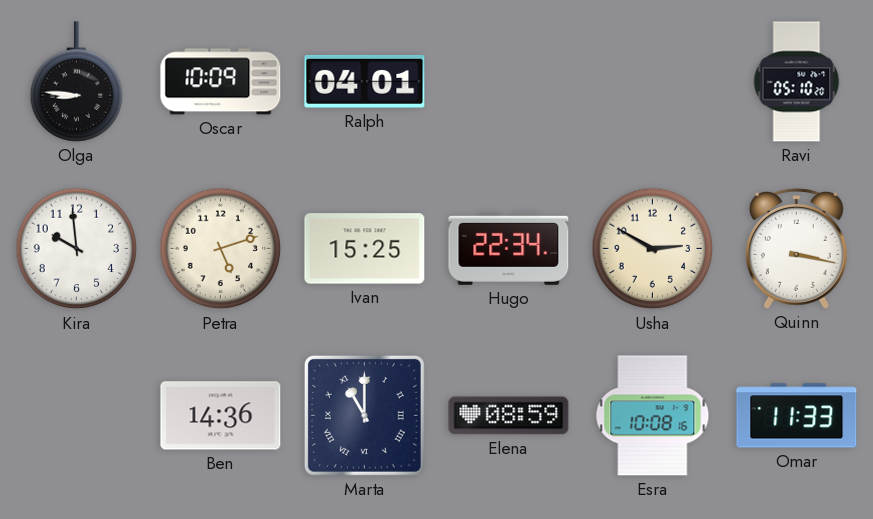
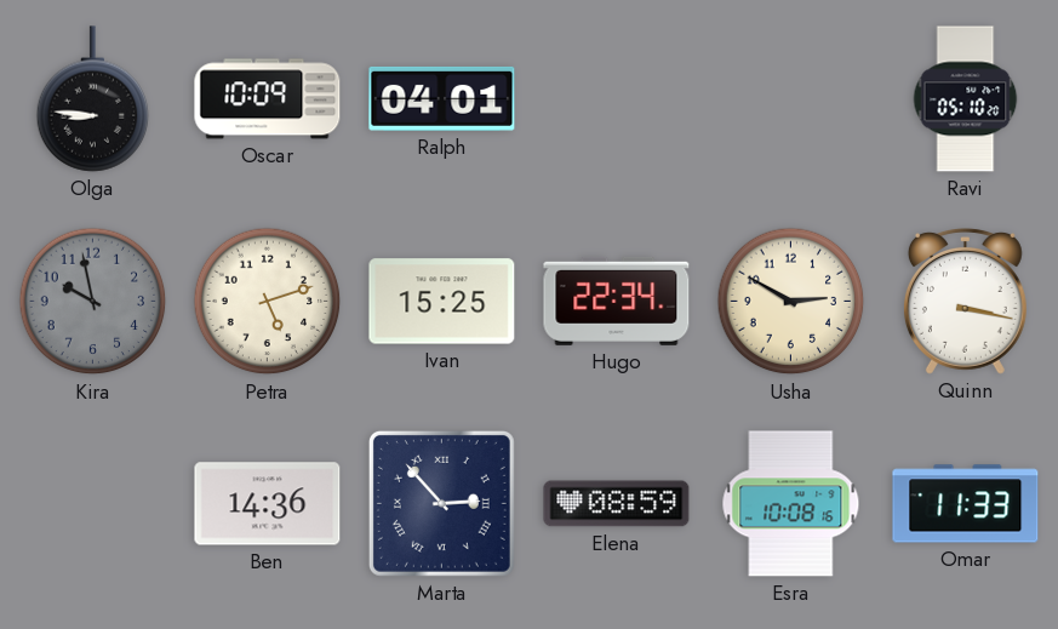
Kira: 9:59 -> 9:58
Kira dial: white -> grey
Marta: 11:00 -> 2:53
